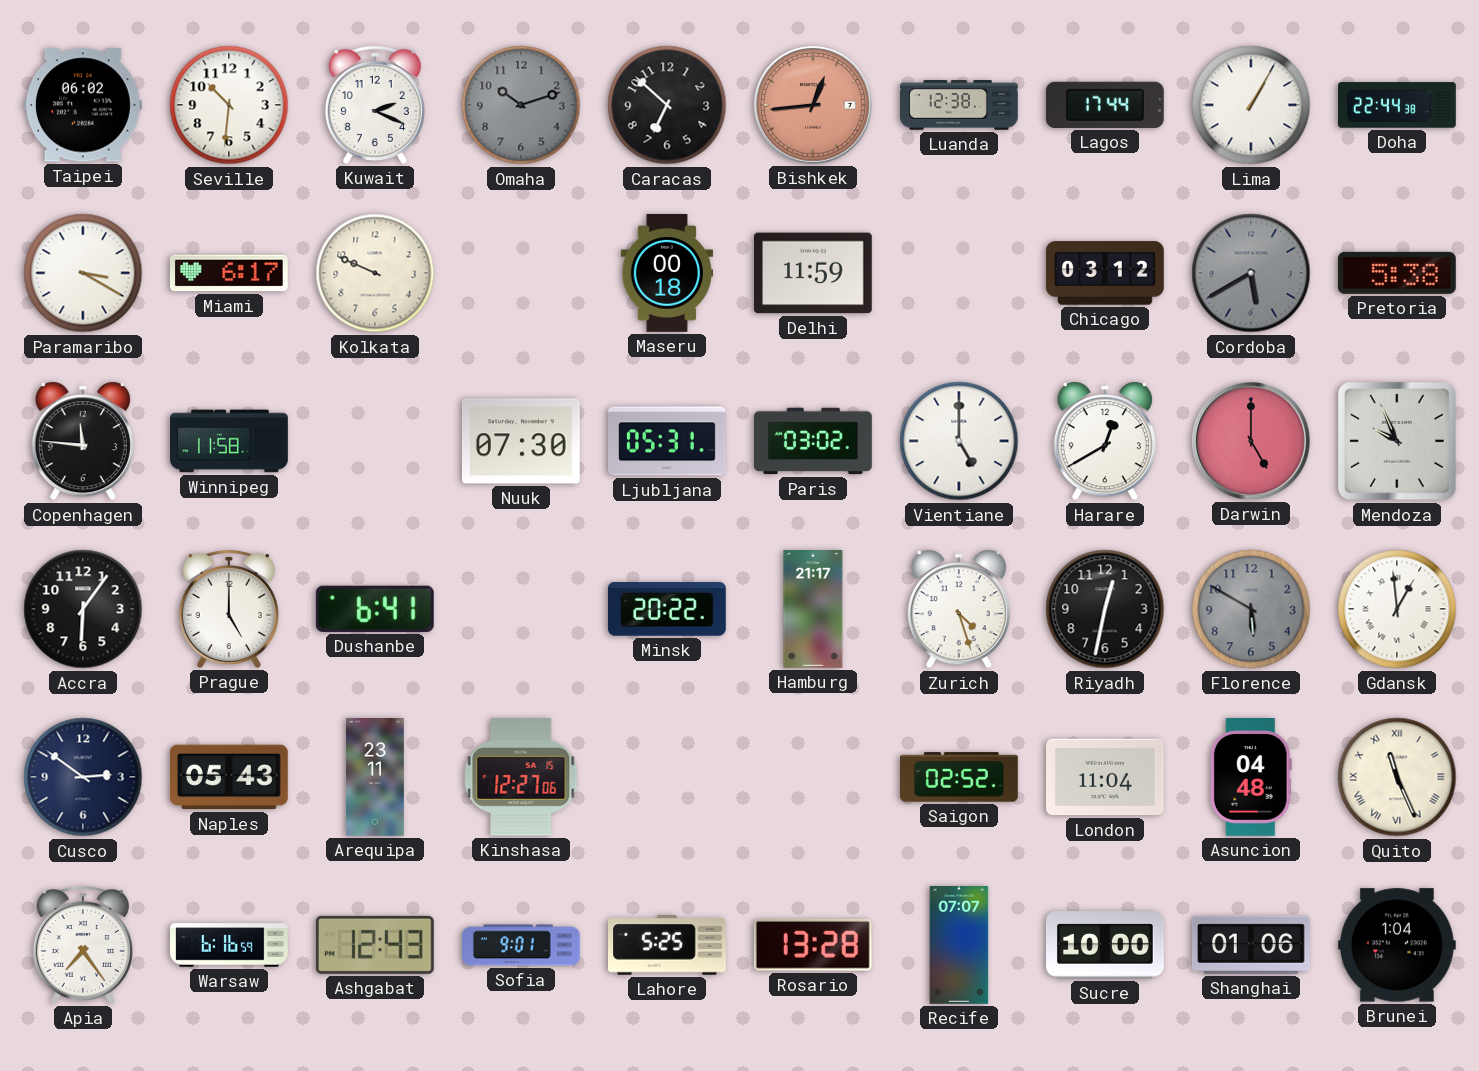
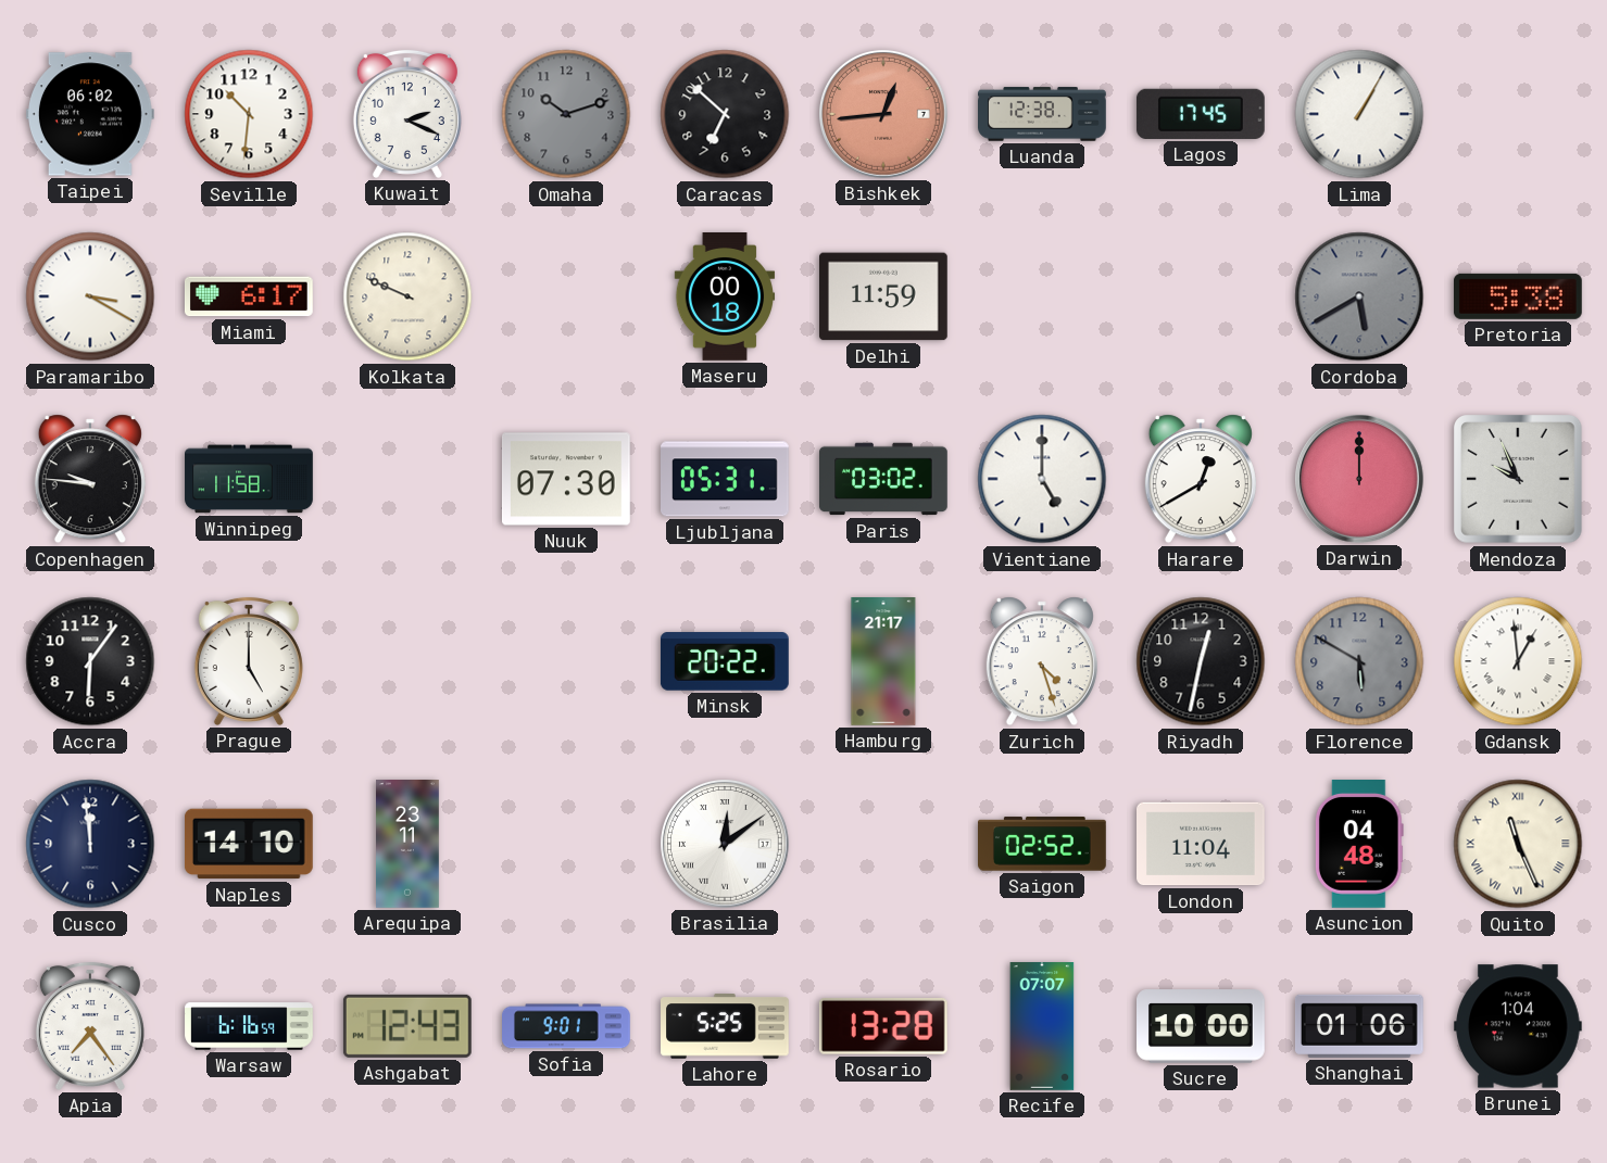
Lagos: 17:44 -> 17:45
Doha: 22:44 -> none
Chicago: 03:12 -> none
Copenhagen: 11:46 -> 9:46
Darwin: 5:00 -> 12:00
Dushanbe: 6:41 -> none
Cusco: 2:51 -> 11:59
Naples: 05:43 -> 14:10
Kinshasa: 12:27 -> none
Brasilia: none -> 12:09
